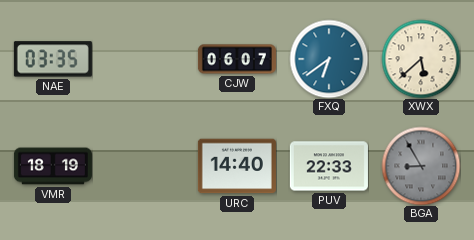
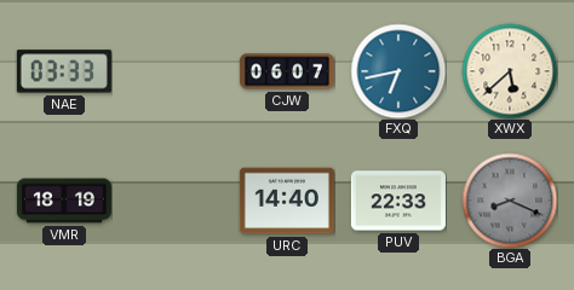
NAE: 03:35 -> 03:33
FXQ: 6:39 -> 6:43
BGA: 8:55 -> 8:19
